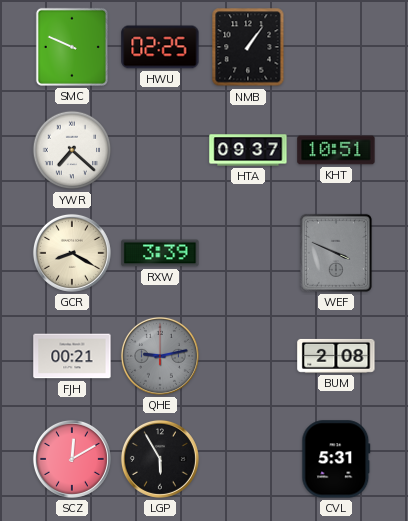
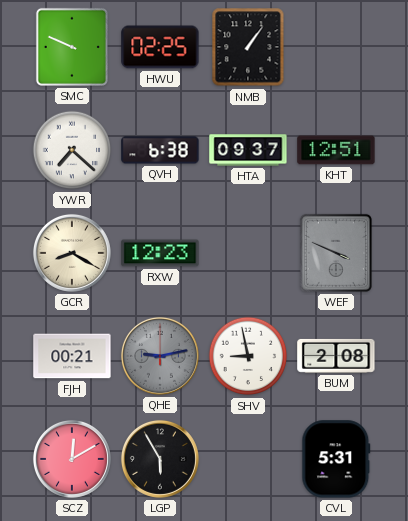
QVH: none -> 6:38
KHT: 10:51 -> 12:51
RXW: 3:39 -> 12:23
SHV: none -> 8:58
